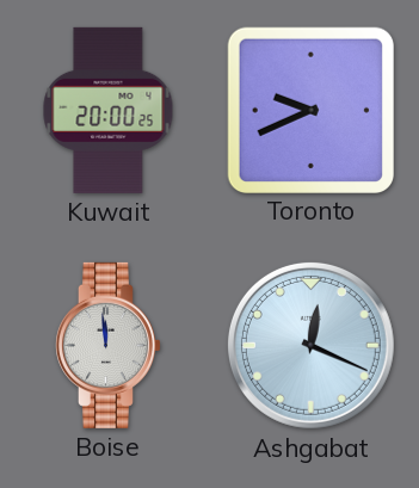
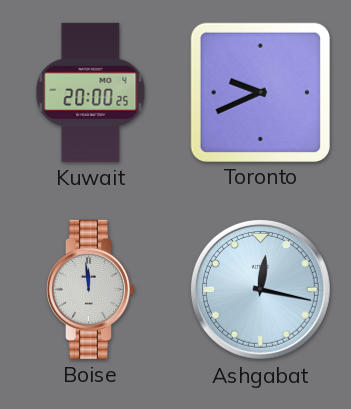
Ashgabat: 12:19 -> 12:17
